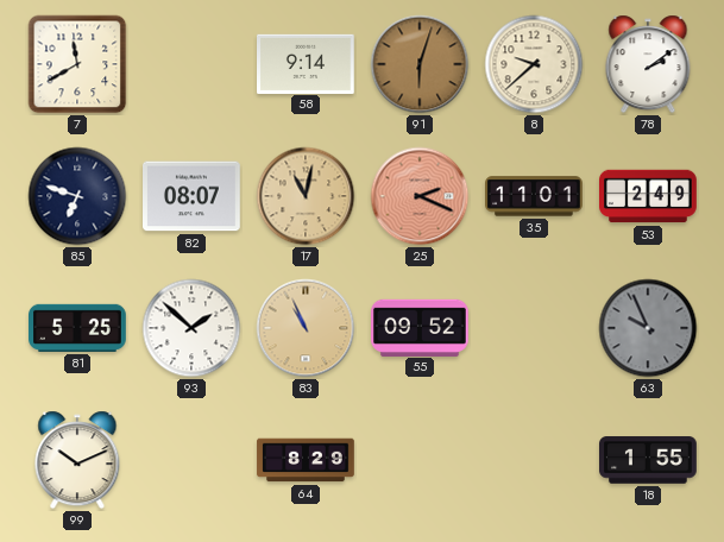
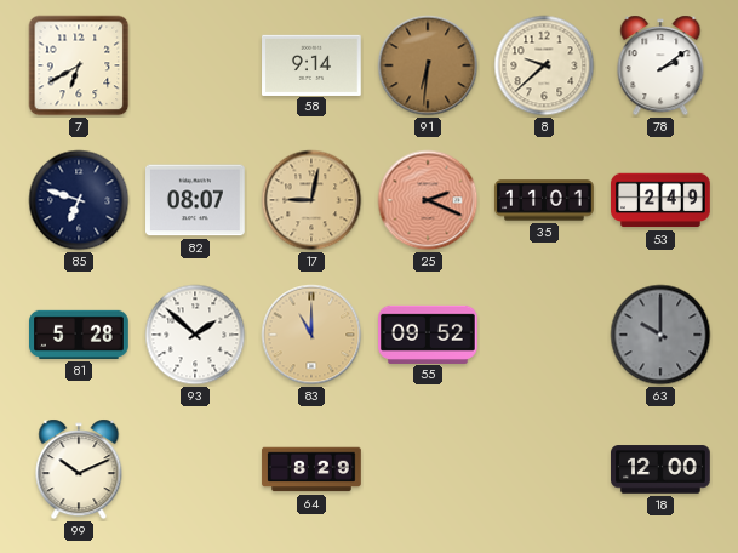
7: 11:40 -> 6:40
91: 6:03 -> 6:31
17: 11:02 -> 9:02
81: 5:25 -> 5:28
83: 10:56 -> 11:00
63: 9:56 -> 10:00
18: 1:55 -> 12:00
